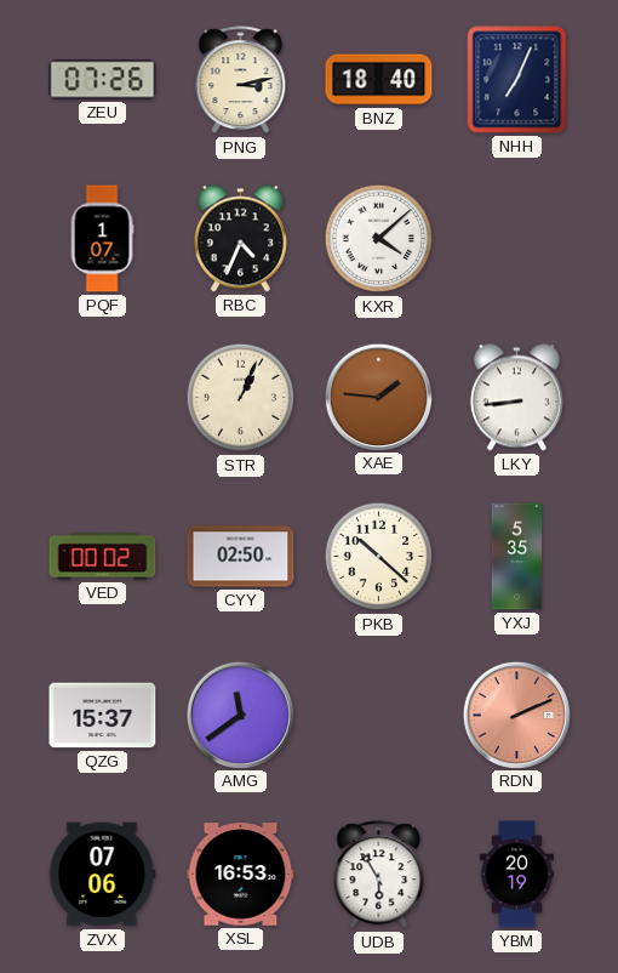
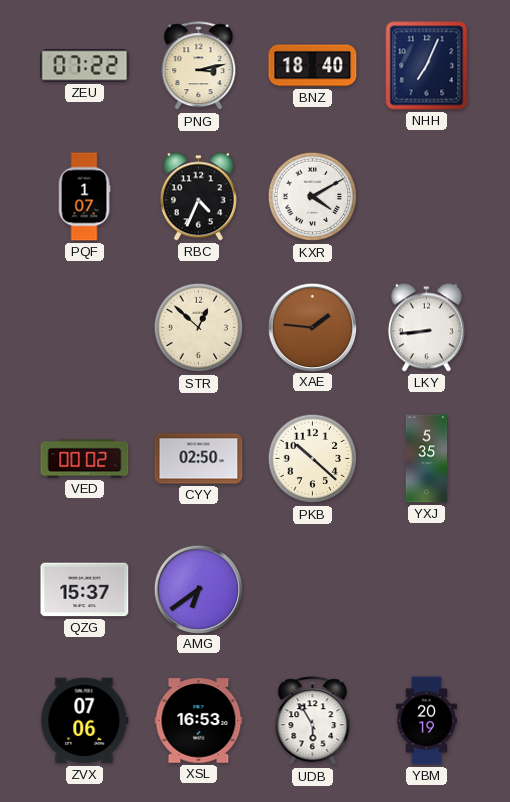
ZEU: 07:26 -> 07:22
KXR: 4:08 -> 4:10
STR: 1:04 -> 12:52
AMG: 11:39 -> 6:39
RDN: 2:11 -> none
